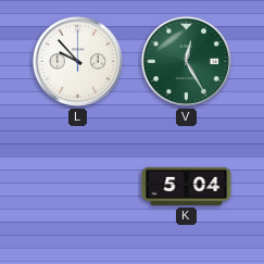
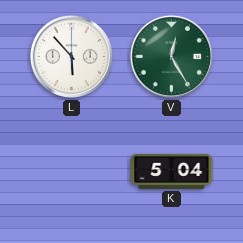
L: 9:53 -> 5:53
